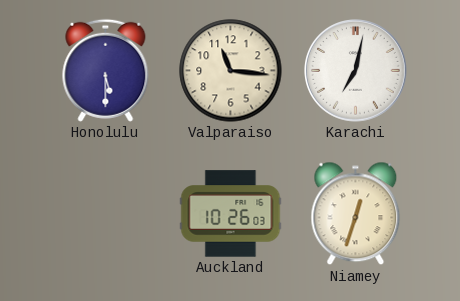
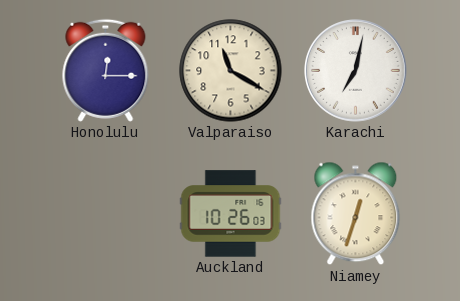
Honolulu: 5:30 -> 12:15
Valparaiso: 11:16 -> 11:20
